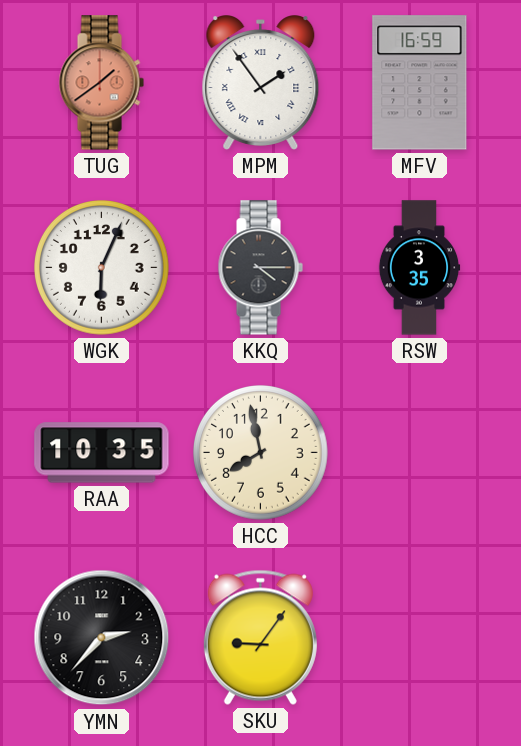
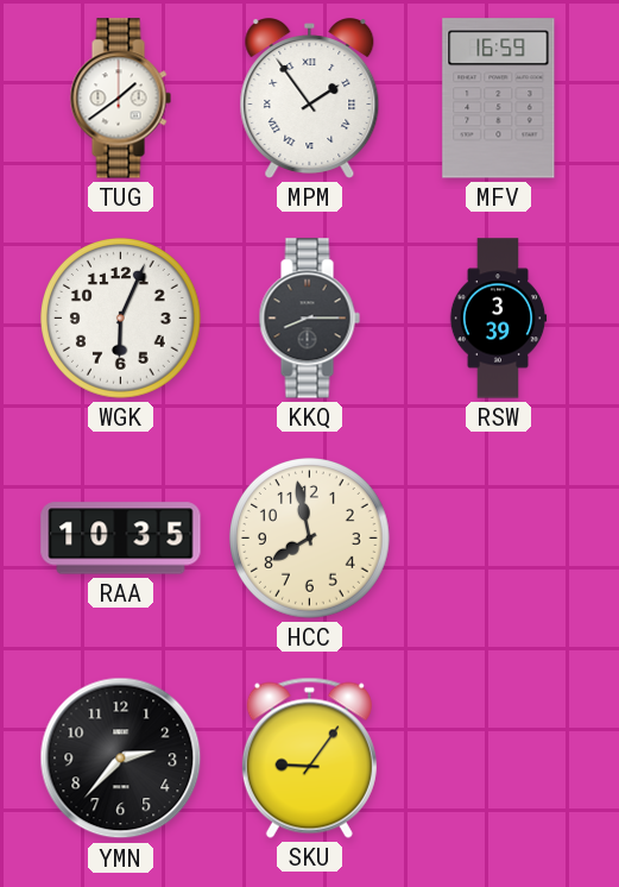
TUG dial: salmon -> white
KKQ: 4:15 -> 8:15
RSW: 3:35 -> 3:39
